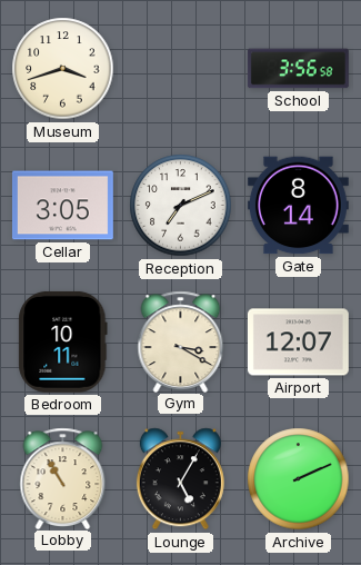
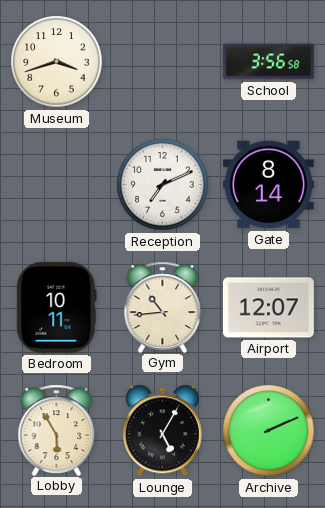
Cellar: 3:05 -> none
Gym: 3:20 -> 10:44
Lobby: 10:55 -> 5:55
